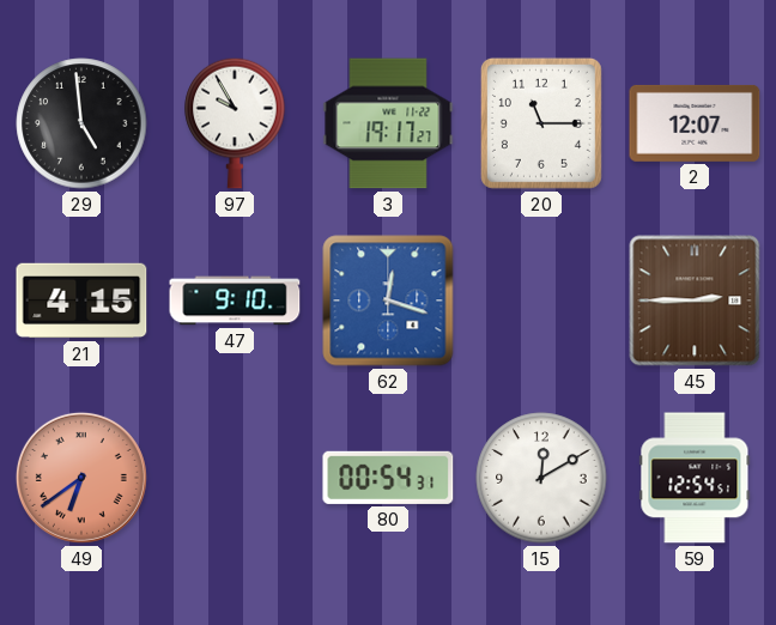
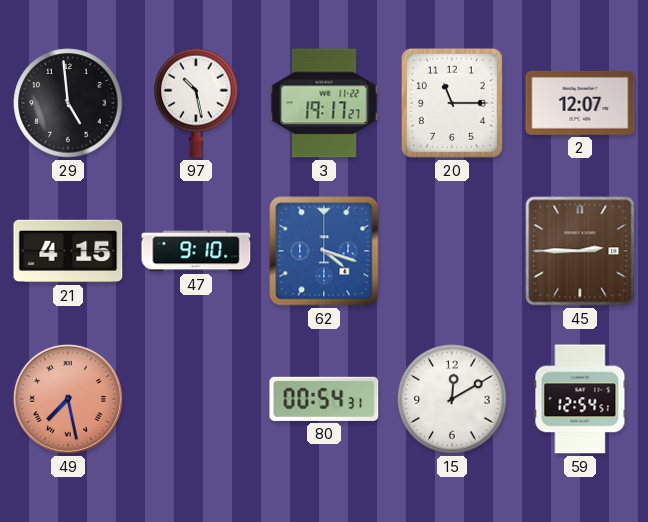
97: 9:55 -> 10:28
62: 12:18 -> 4:18
49: 6:39 -> 7:28
